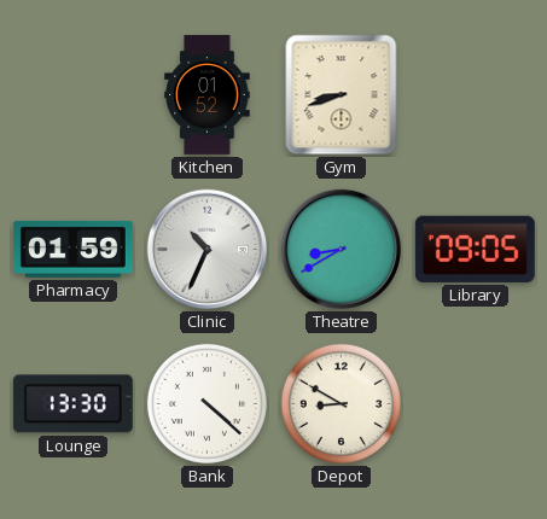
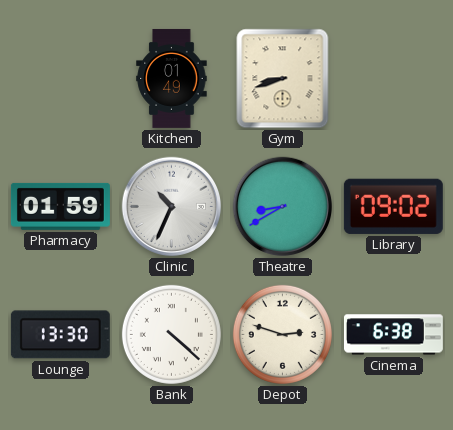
Kitchen: 01:52 -> 01:49
Library: 09:05 -> 09:02
Depot: 8:50 -> 2:48
Cinema: none -> 6:38
